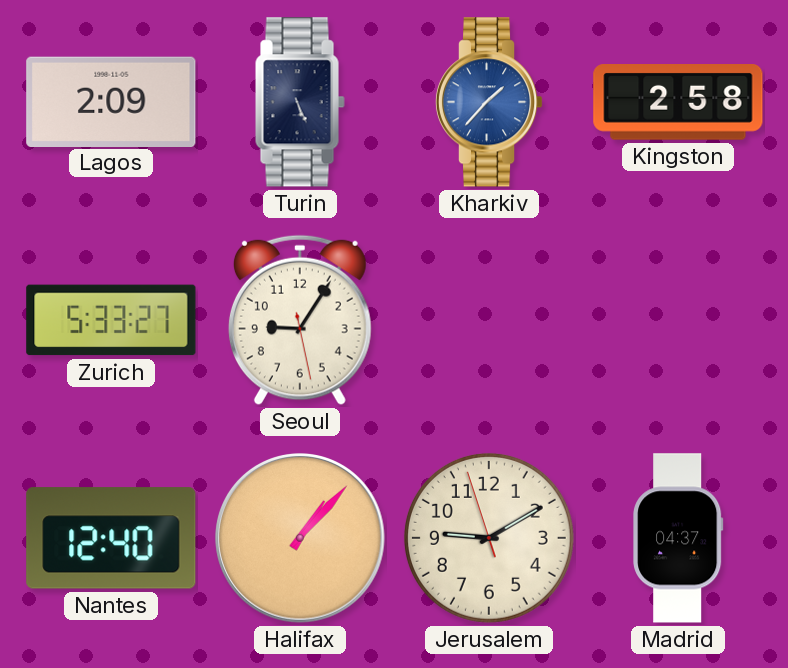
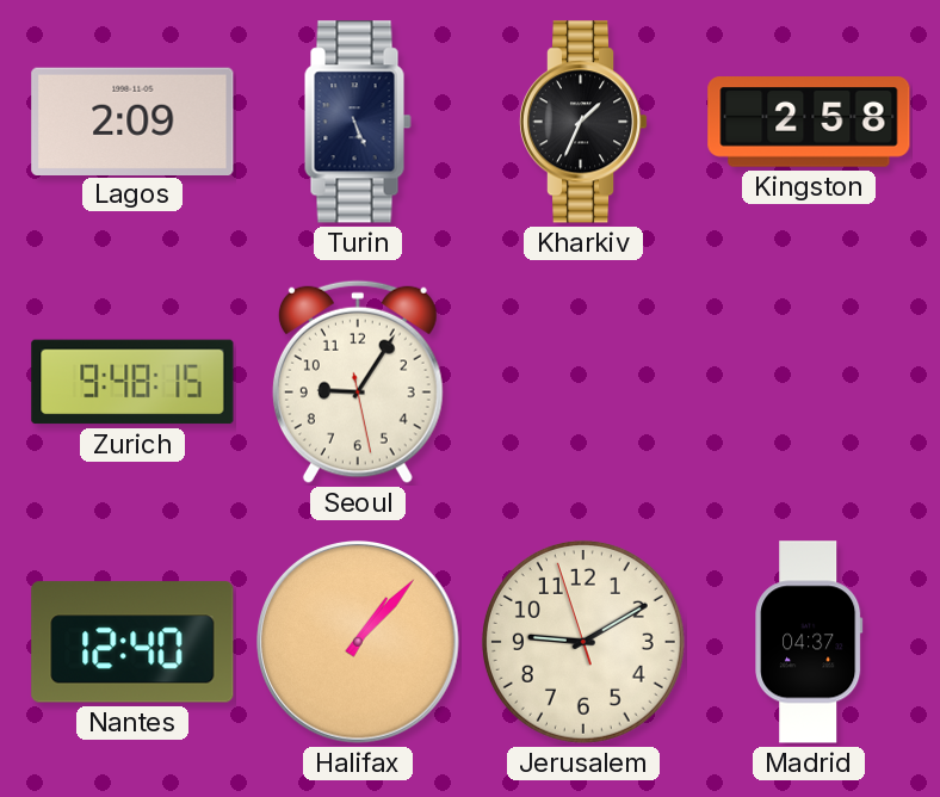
Kharkiv: 1:37 -> 1:34
Kharkiv dial: blue -> black
Zurich: 5:33 -> 9:48
